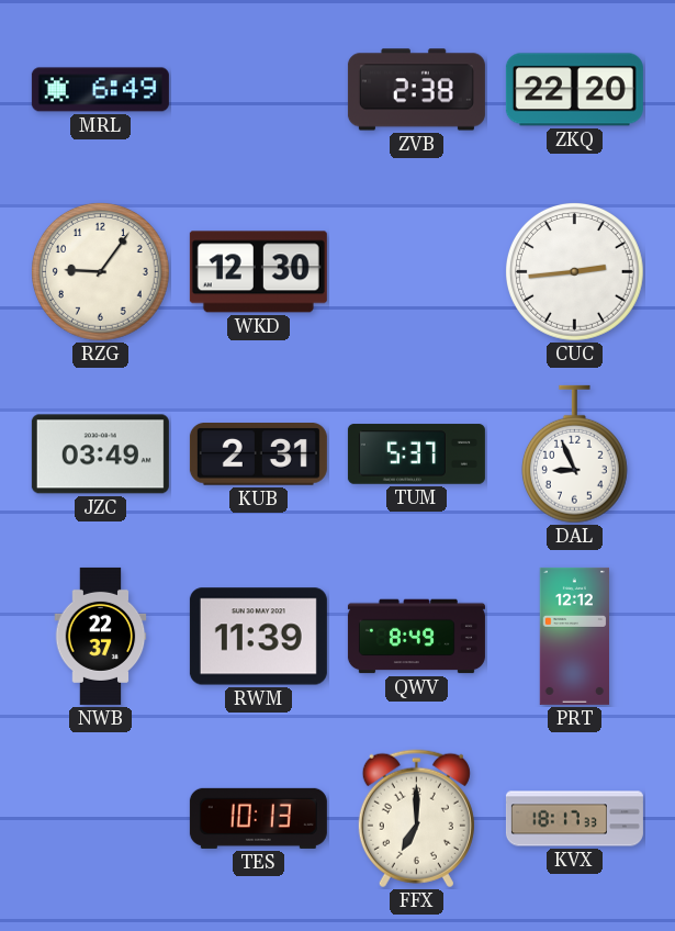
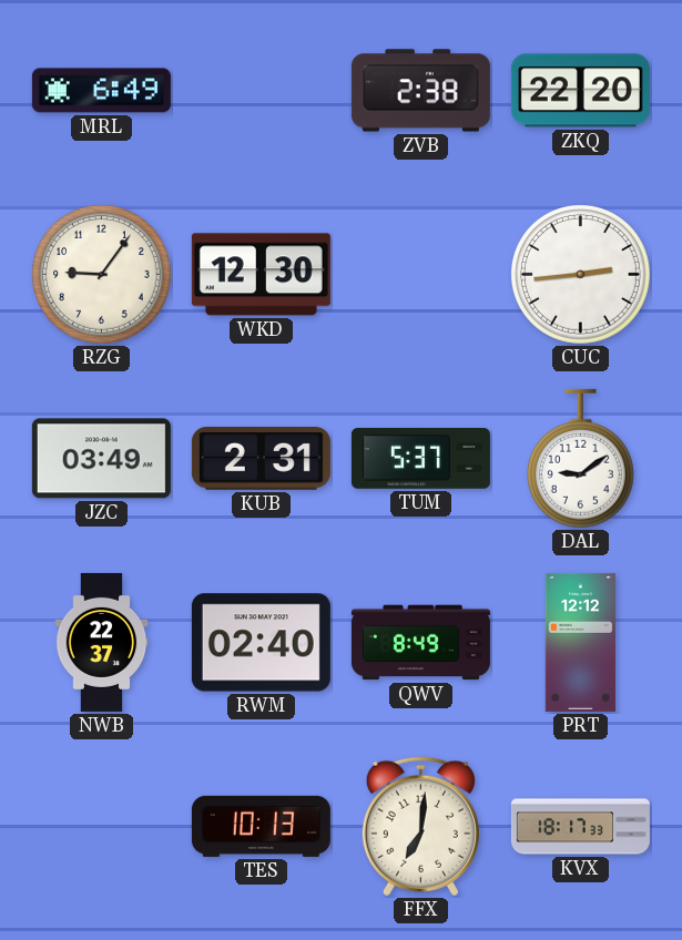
DAL: 8:56 -> 9:09
RWM: 11:39 -> 02:40
FFX: 7:00 -> 7:01
